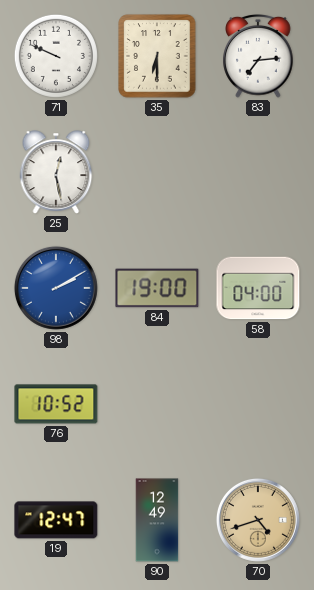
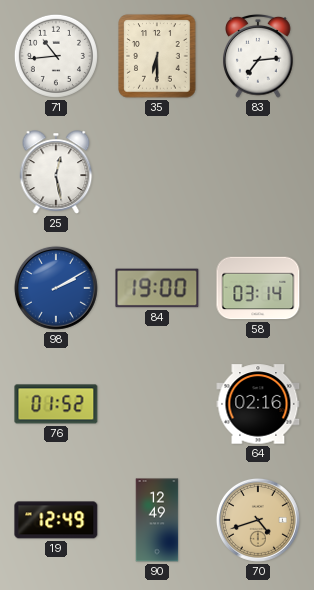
71: 9:49 -> 10:44
58: 04:00 -> 03:14
76: 10:52 -> 01:52
64: none -> 02:16
19: 12:47 -> 12:49
